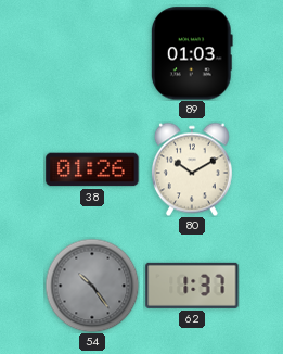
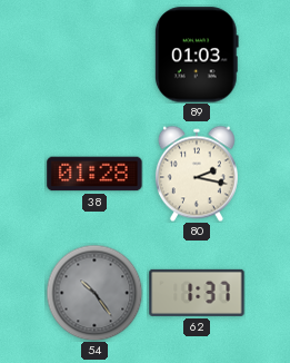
38: 01:26 -> 01:28
80: 10:10 -> 2:17
